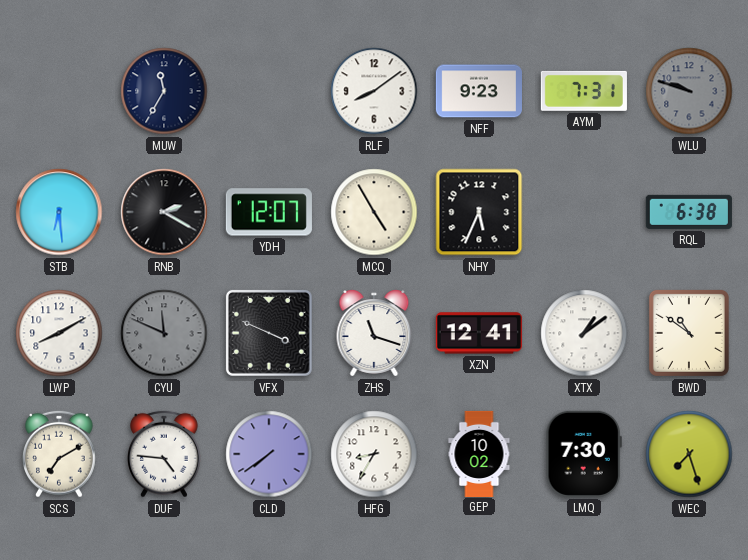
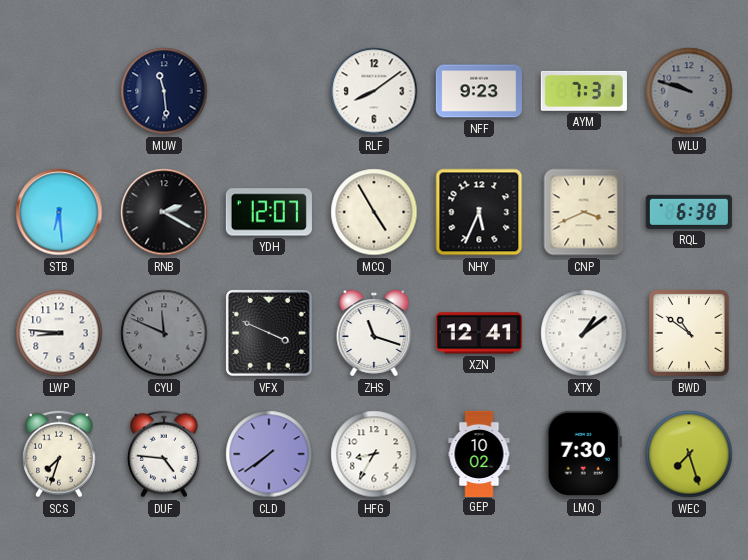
MUW: 11:35 -> 11:29
CNP: none -> 3:41
LWP: 8:10 -> 8:46
SCS: 7:10 -> 7:33
